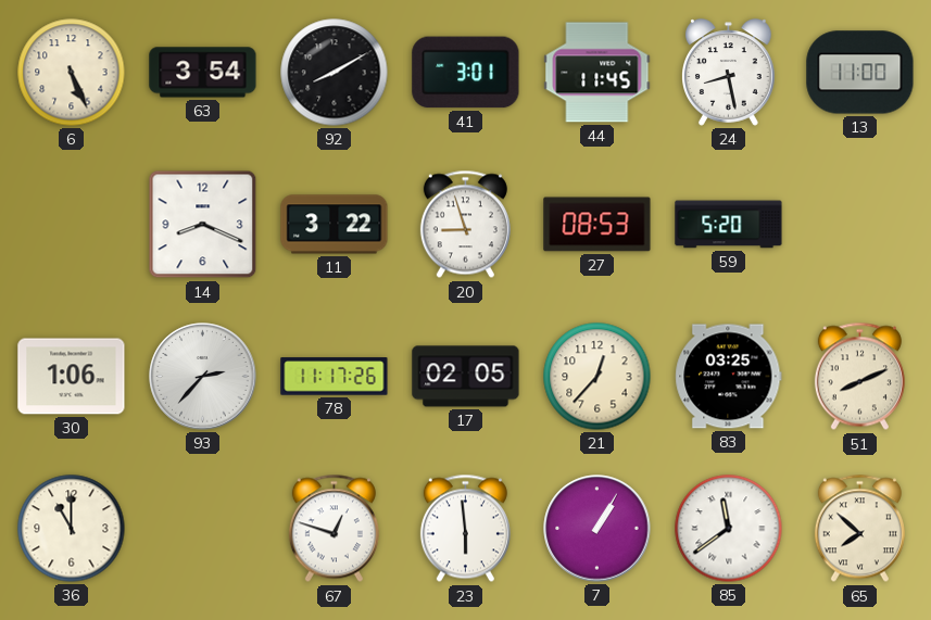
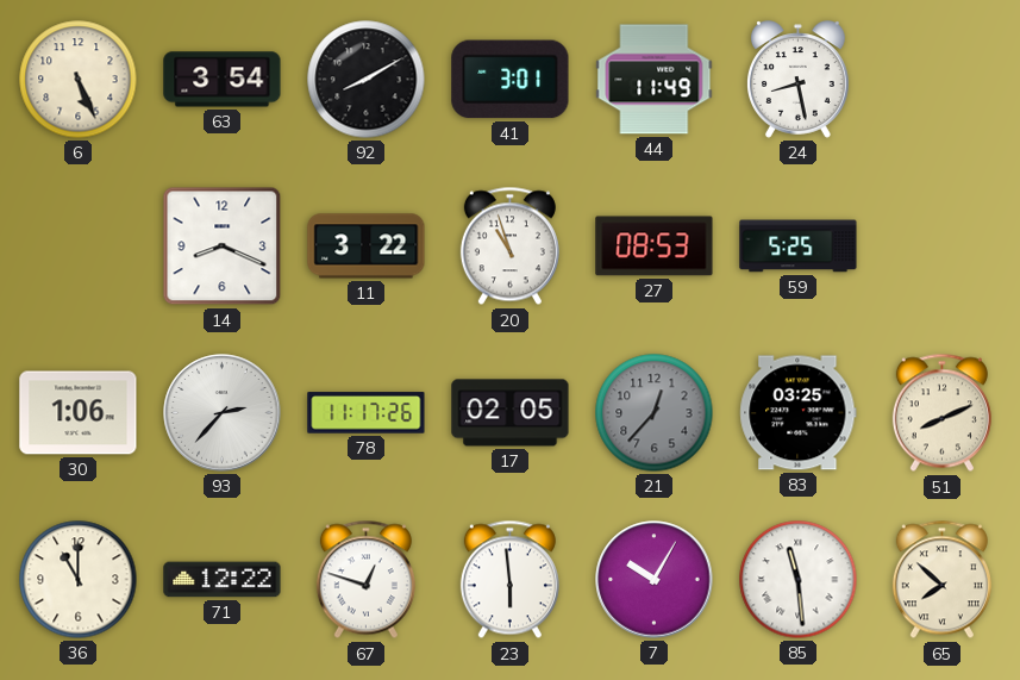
44: 11:45 -> 11:49
13: 11:00 -> none
20: 8:57 -> 10:57
59: 5:20 -> 5:25
21 dial: cream -> grey
71: none -> 12:22
7: 1:05 -> 10:05
85: 11:39 -> 11:29
